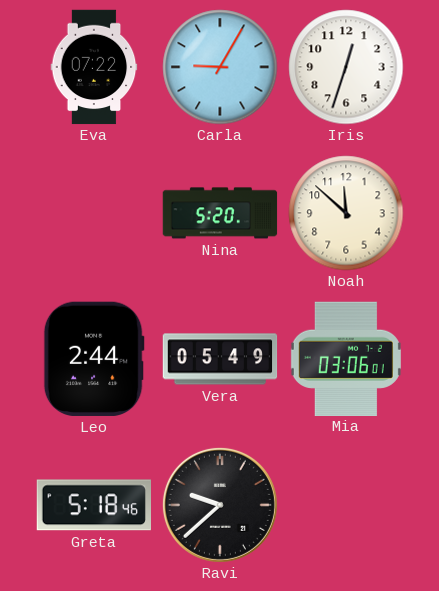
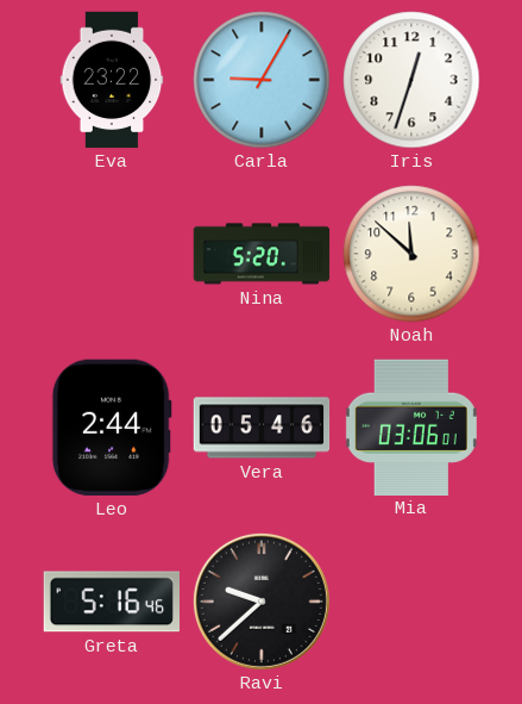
Eva: 07:22 -> 23:22
Vera: 05:49 -> 05:46
Greta: 5:18 -> 5:16
